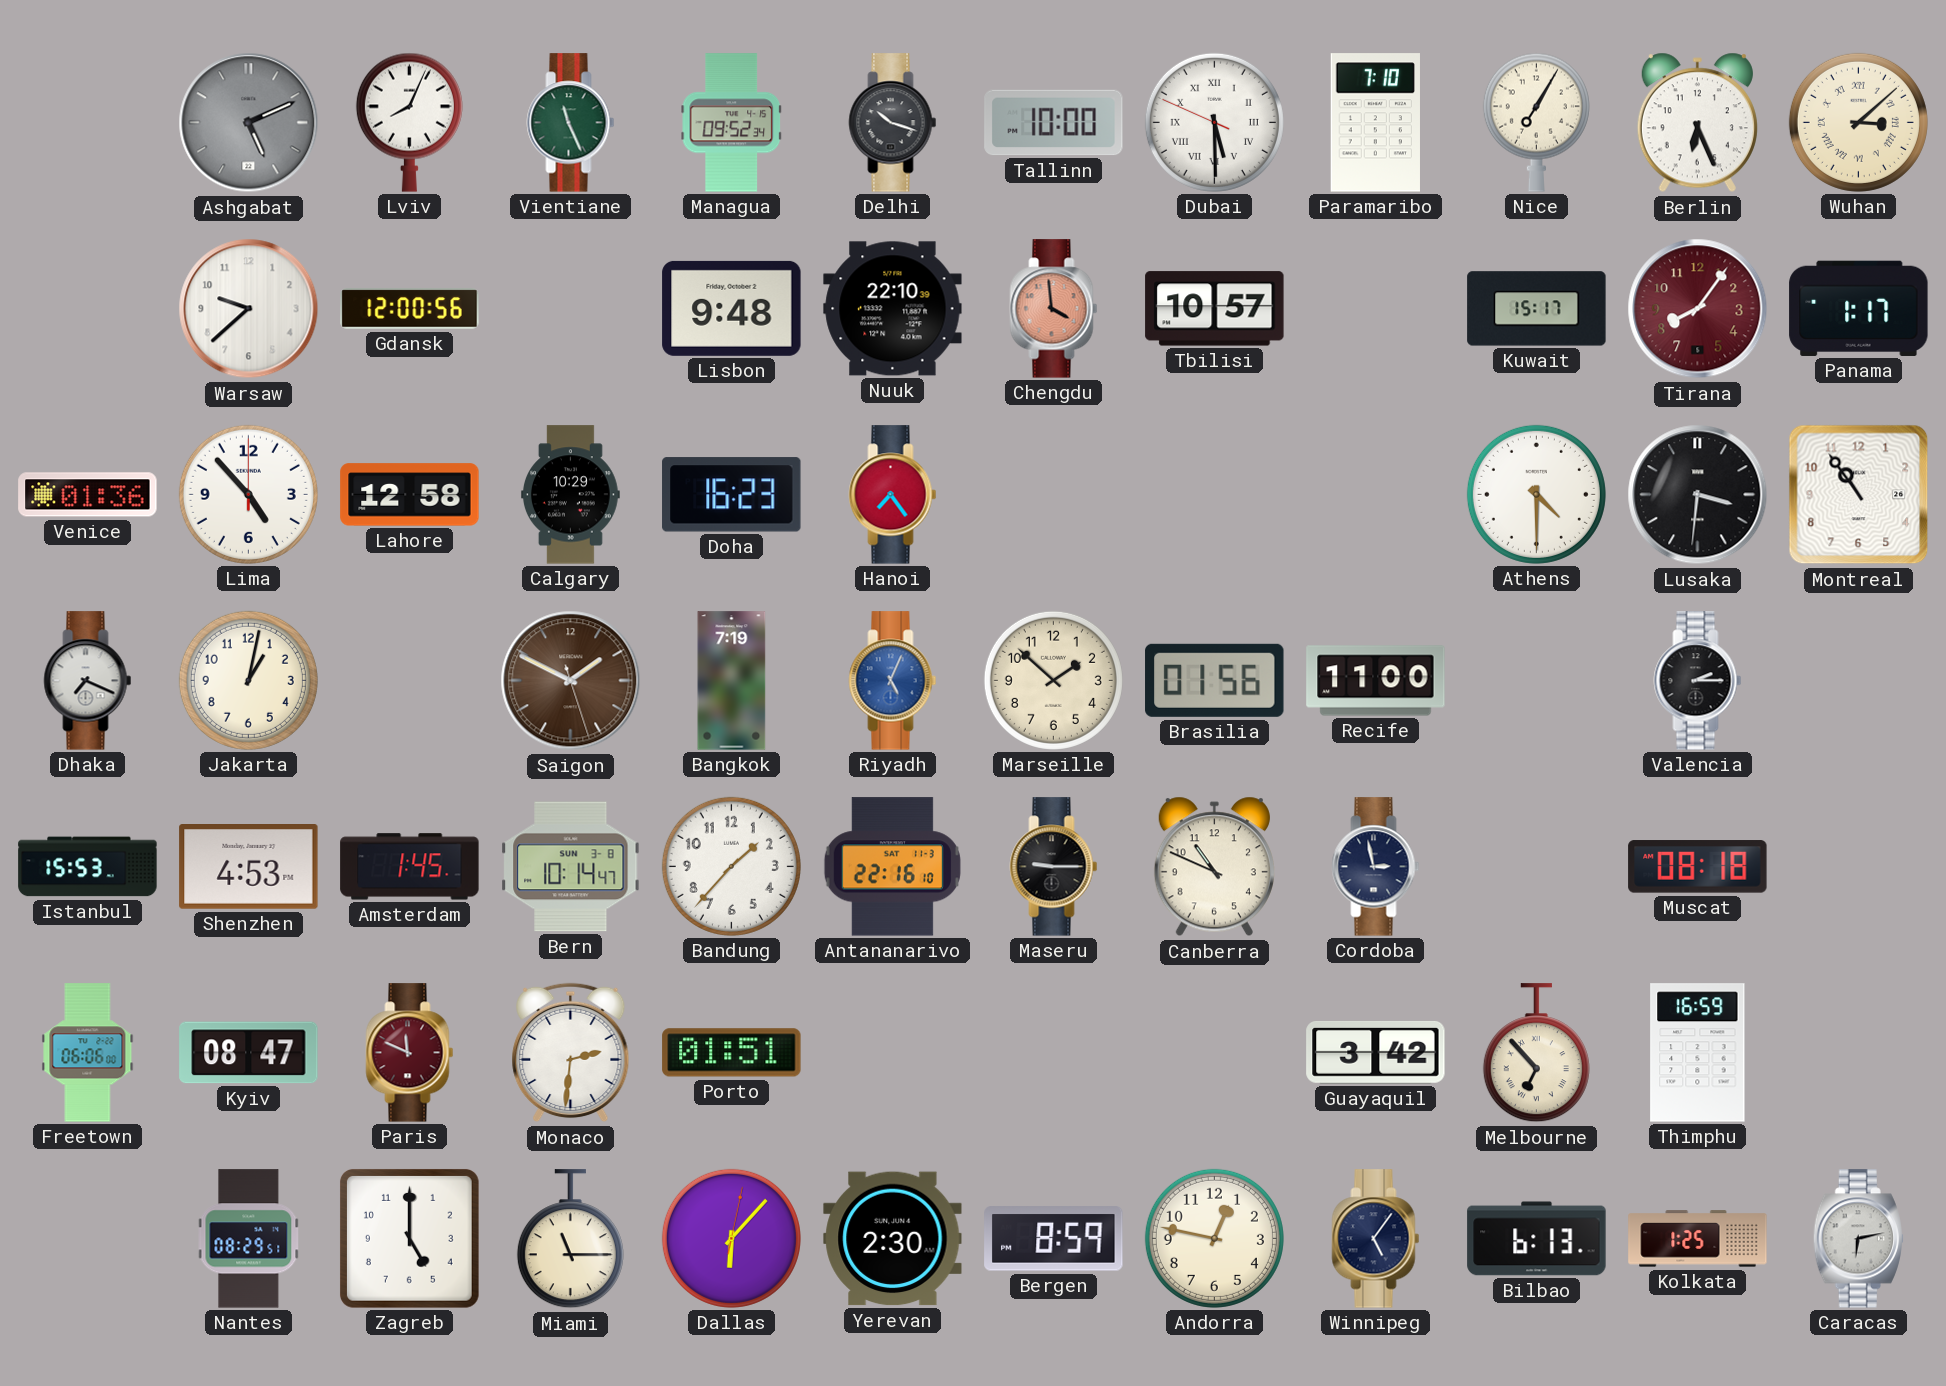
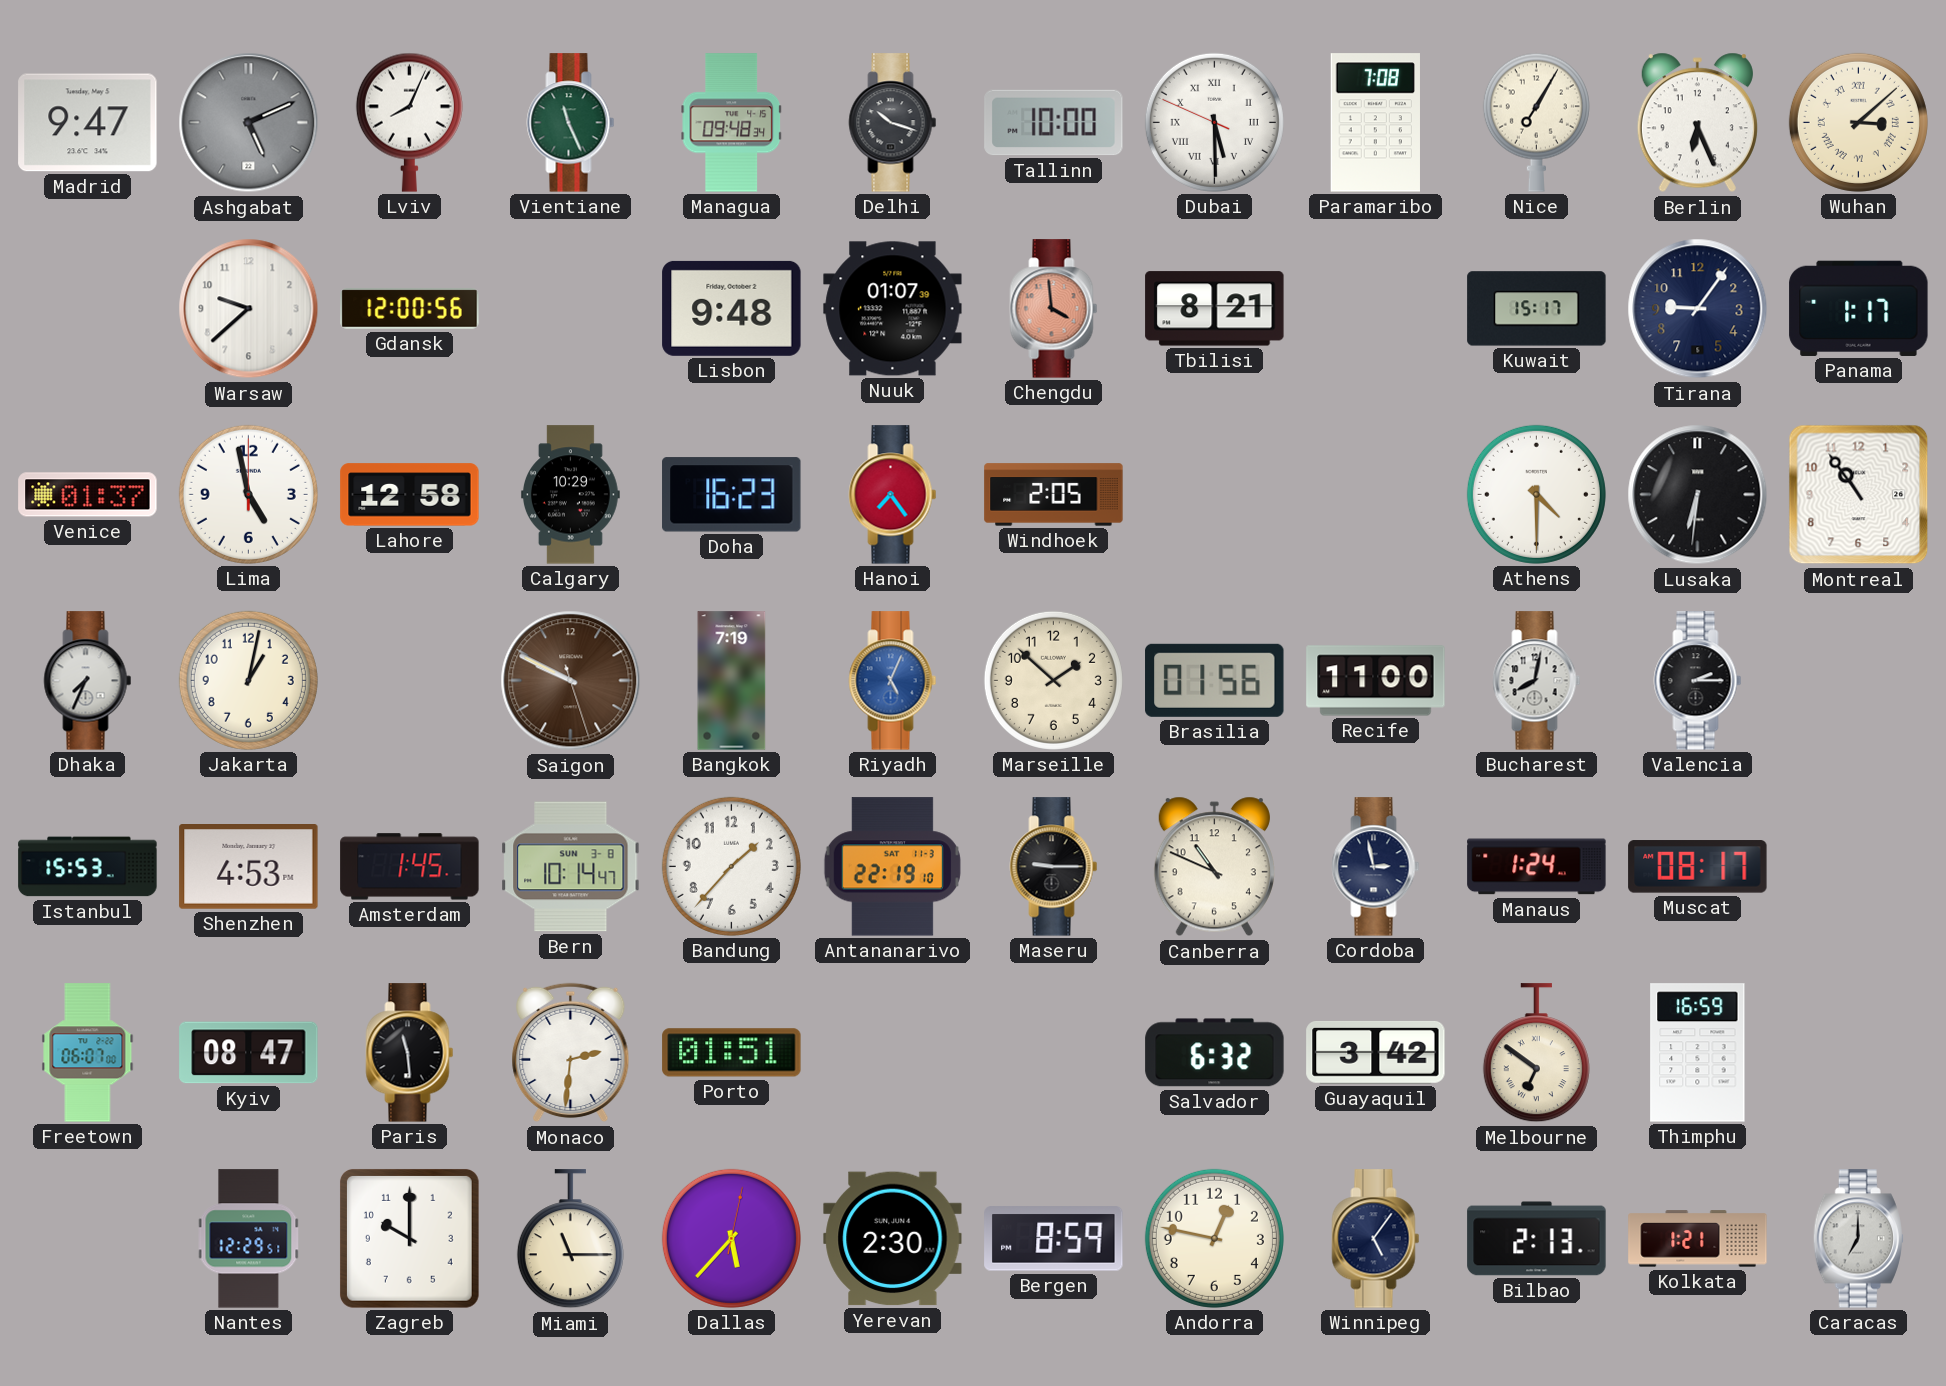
Madrid: none -> 9:47
Managua: 09:52 -> 09:48
Paramaribo: 7:10 -> 7:08
Nuuk: 22:10 -> 01:07
Tbilisi: 10:57 -> 8:21
Tirana: 8:06 -> 9:06
Tirana dial: burgundy -> navy
Venice: 01:36 -> 01:37
Lima: 4:53 -> 4:58
Windhoek: none -> 2:05
Lusaka: 3:31 -> 6:31
Dhaka: 7:19 -> 7:34
Saigon: 1:49 -> 9:49
Bucharest: none -> 8:02
Antananarivo: 22:16 -> 22:19
Manaus: none -> 1:24
Muscat: 08:18 -> 08:17
Freetown: 06:06 -> 06:07
Paris: 11:49 -> 11:29
Paris dial: burgundy -> black
Salvador: none -> 6:32
Melbourne: 6:53 -> 6:51
Nantes: 08:29 -> 12:29
Zagreb: 5:00 -> 10:00
Dallas: 6:07 -> 5:37
Bilbao: 6:13 -> 2:13
Kolkata: 1:25 -> 1:21
Caracas: 6:13 -> 7:00
